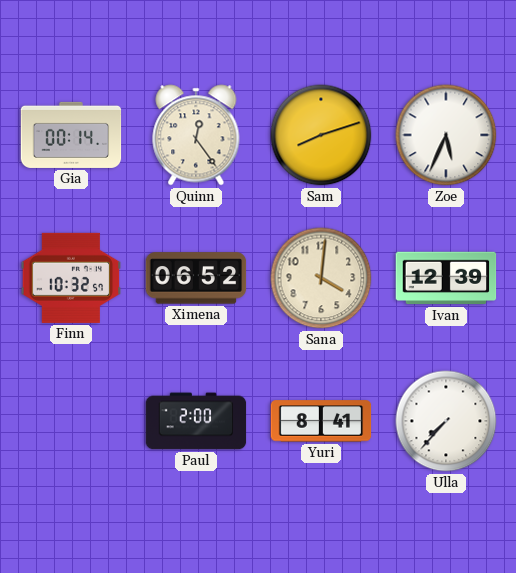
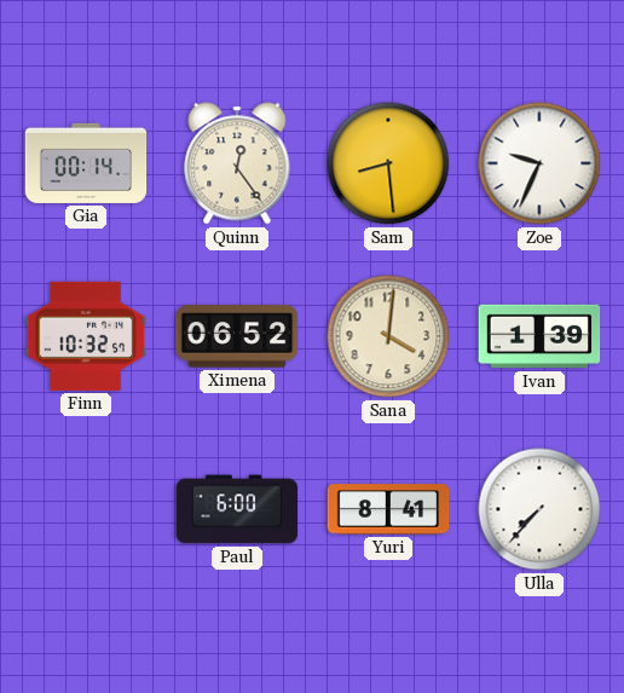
Sam: 8:12 -> 8:29
Zoe: 5:34 -> 9:34
Ivan: 12:39 -> 1:39
Paul: 2:00 -> 6:00
